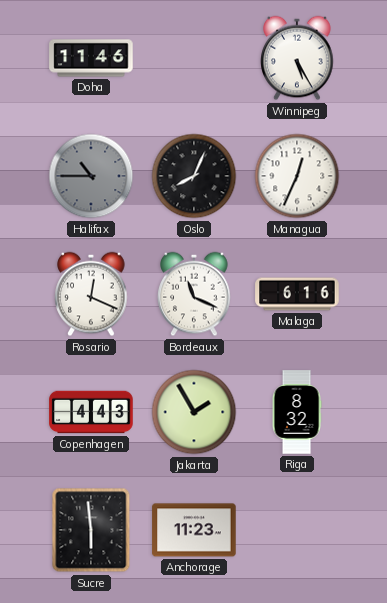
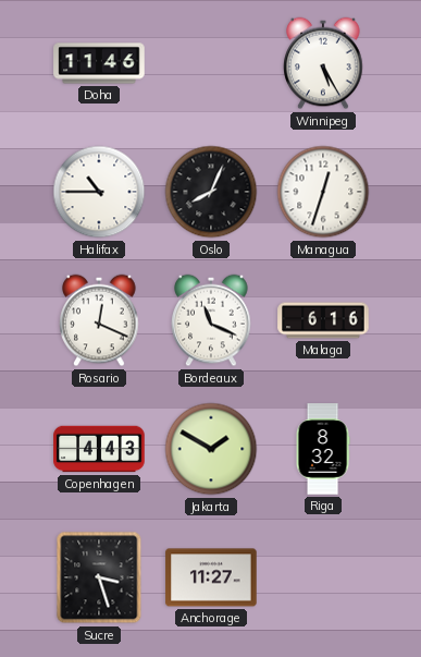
Halifax dial: grey -> white
Managua: 12:34 -> 12:33
Jakarta: 1:55 -> 1:50
Sucre: 5:59 -> 3:27
Anchorage: 11:23 -> 11:27
